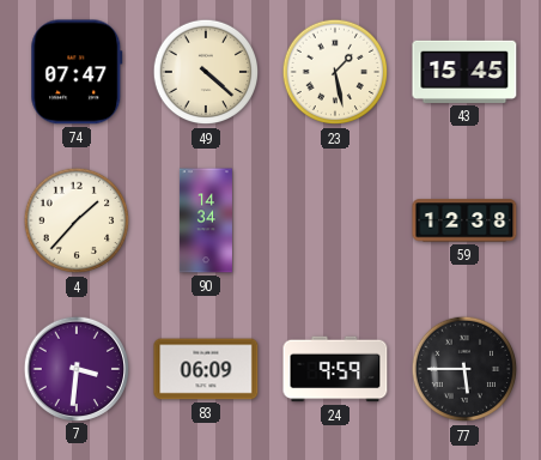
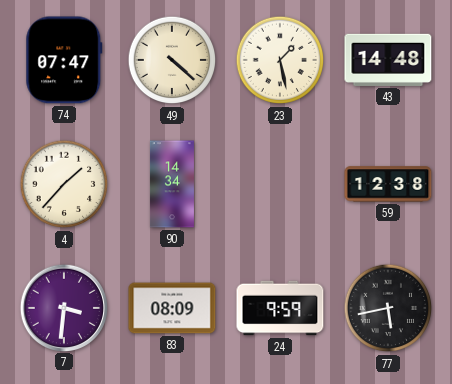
43: 15:45 -> 14:48
83: 06:09 -> 08:09
77: 5:45 -> 5:43
